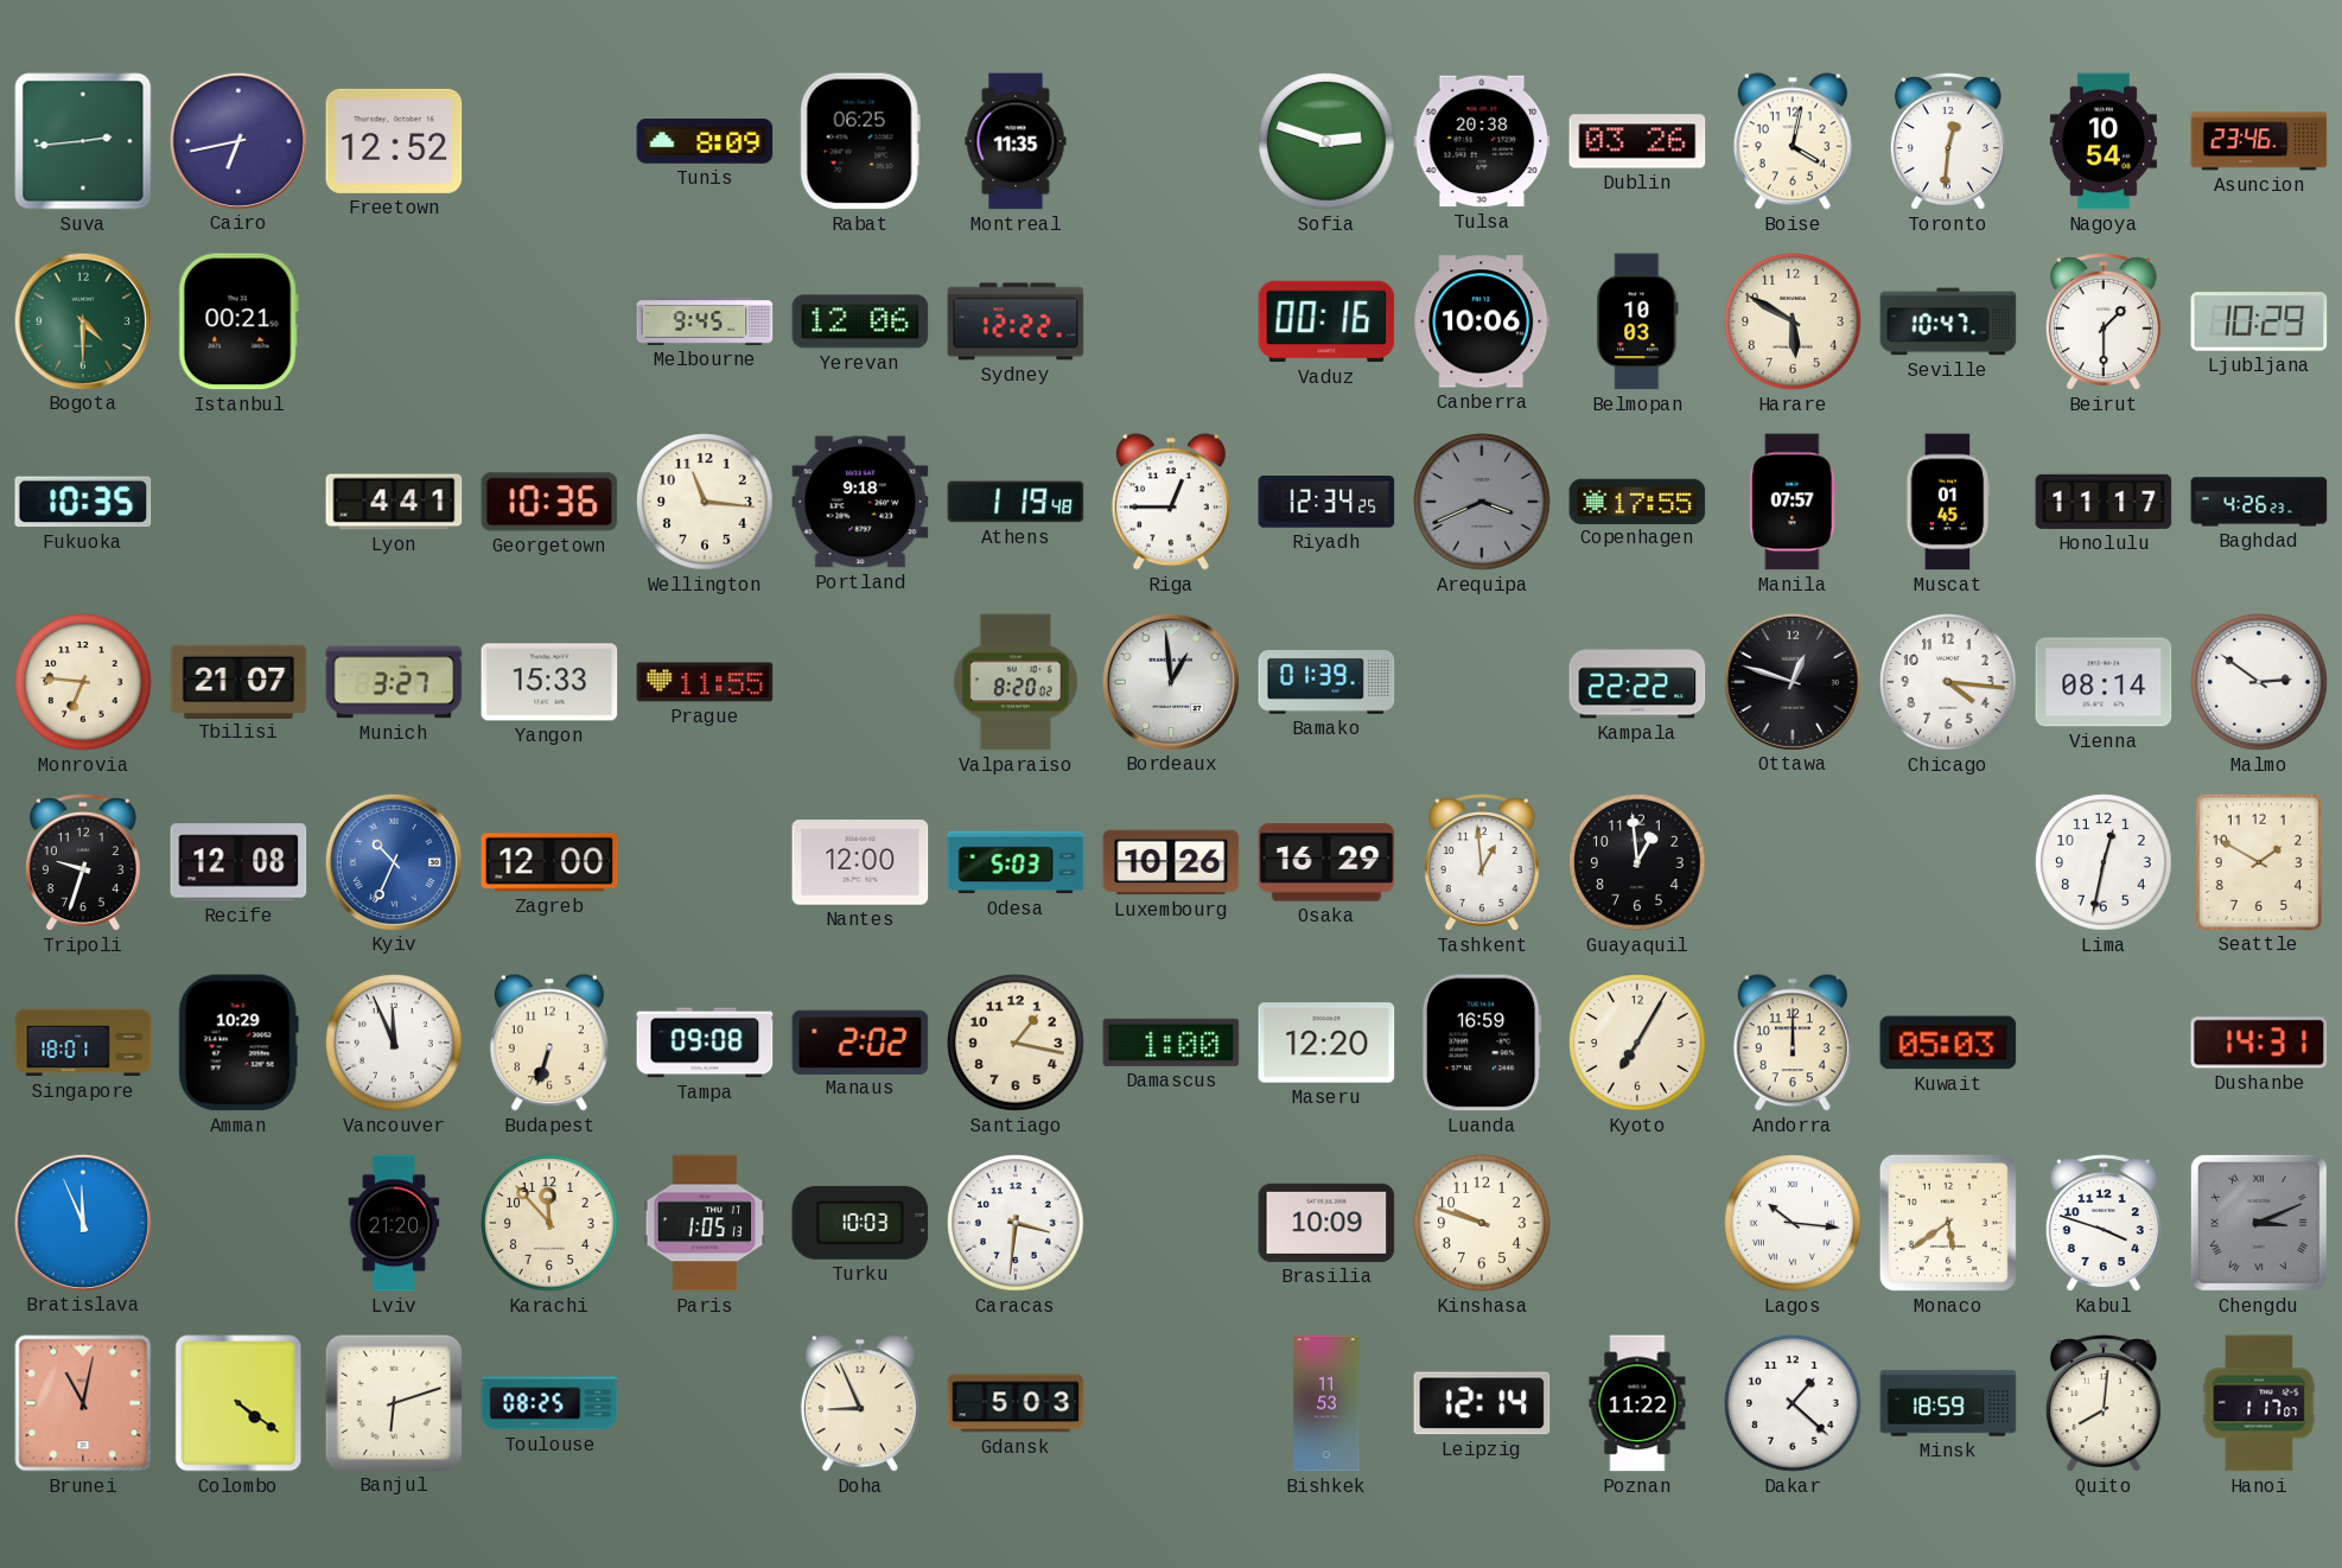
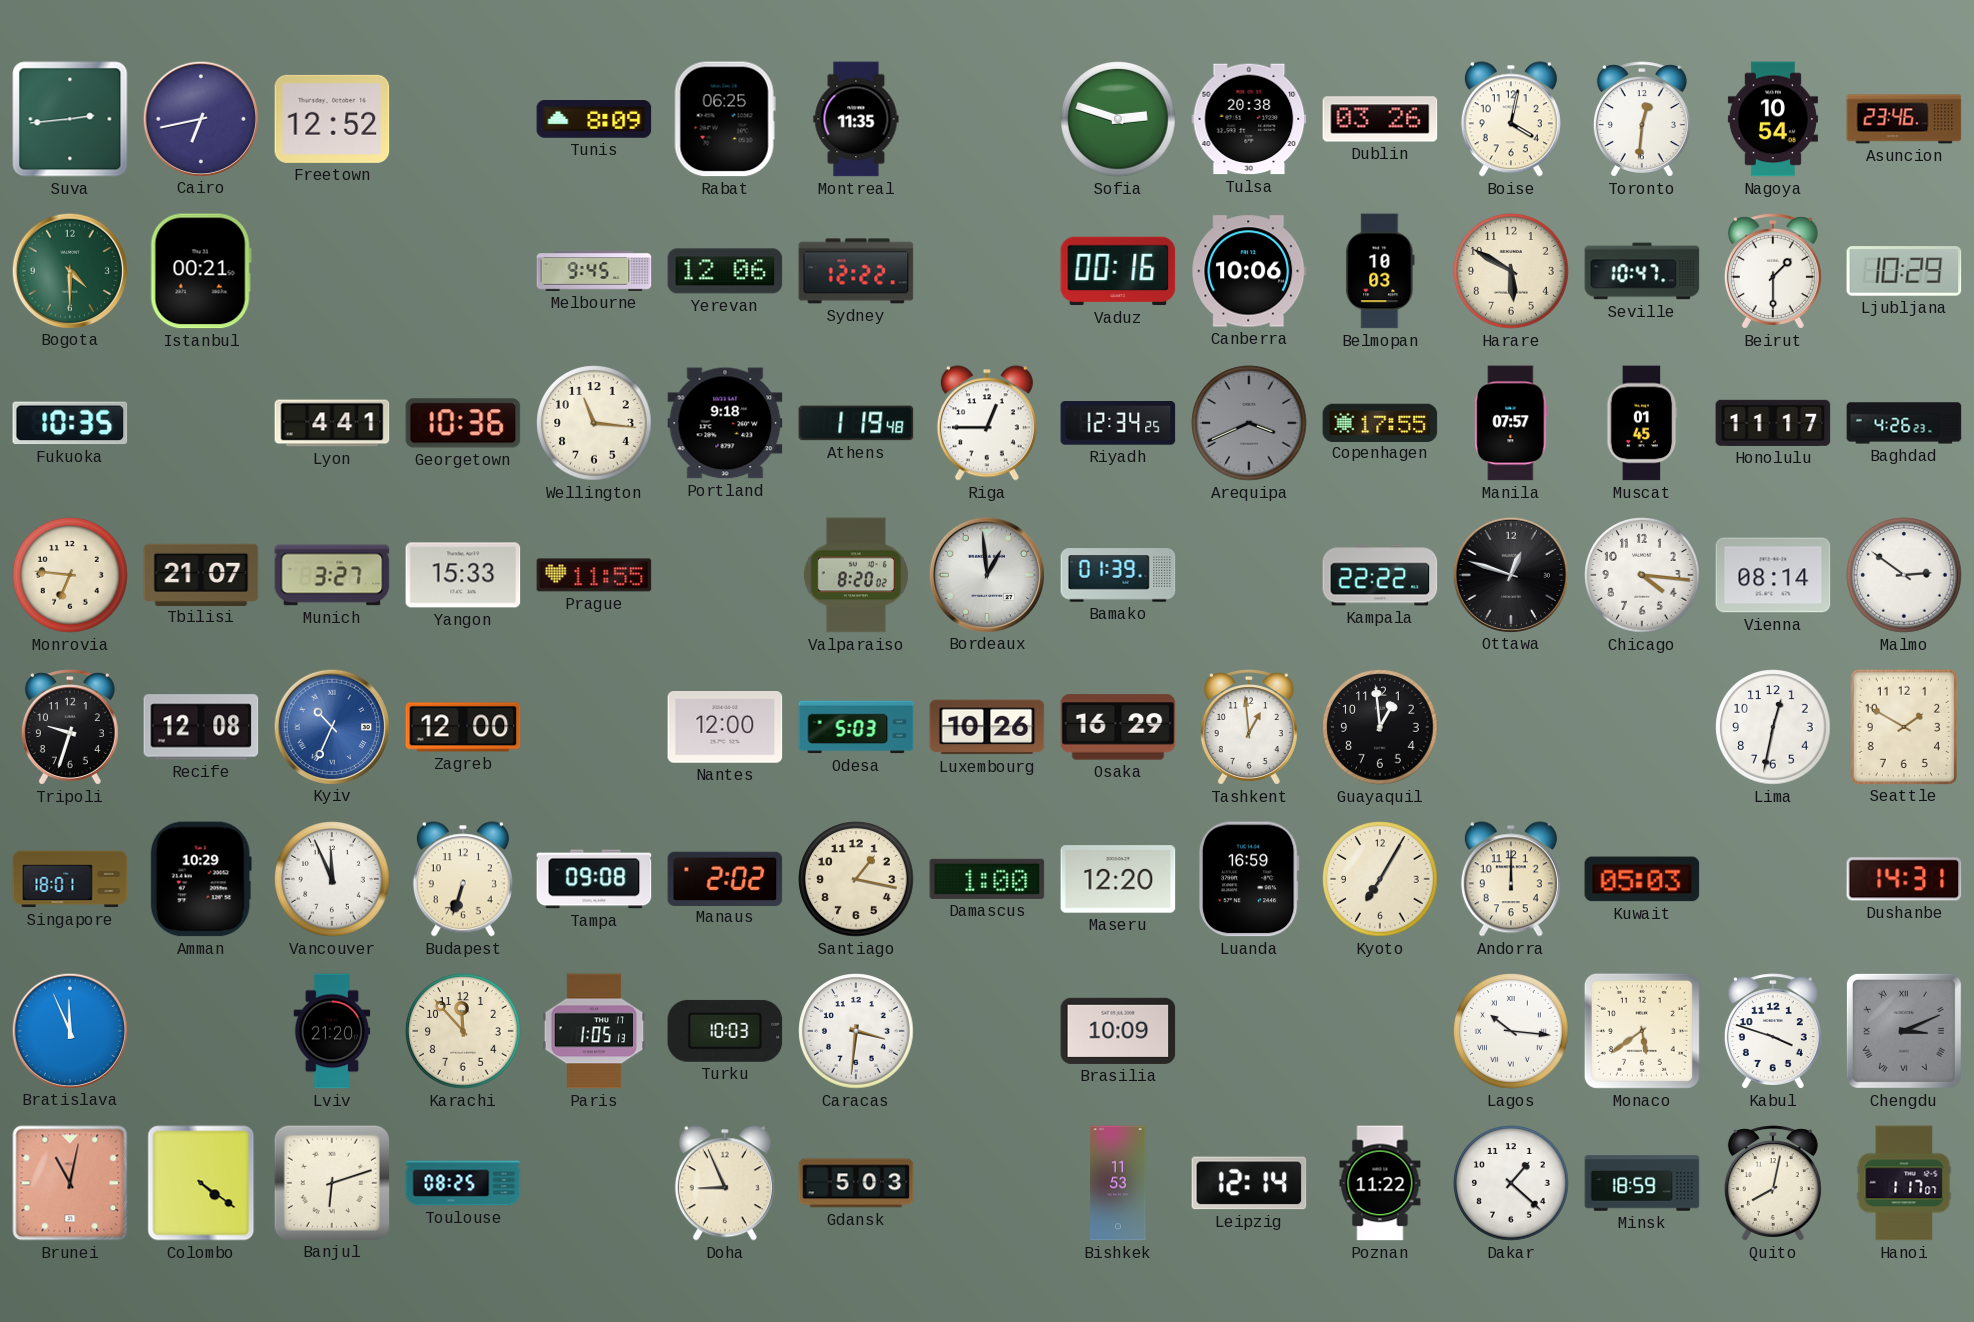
Kinshasa: 9:48 -> none
Quito: 8:01 -> 8:02
